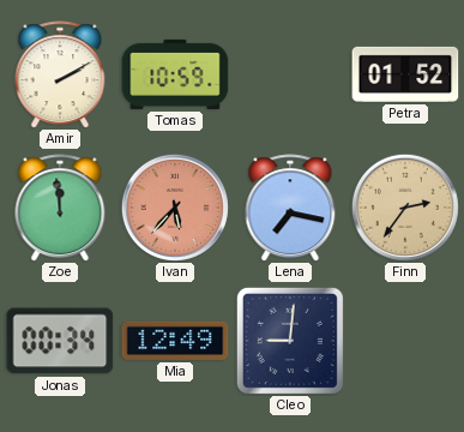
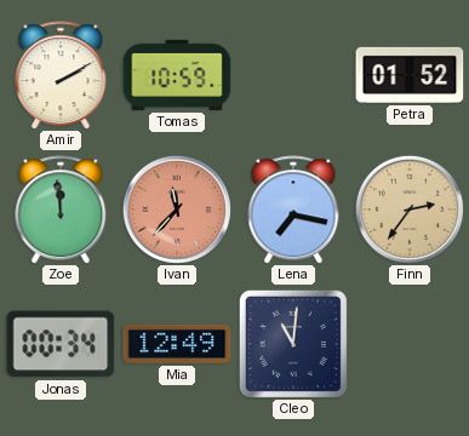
Ivan: 5:37 -> 11:37
Cleo: 9:01 -> 11:01
